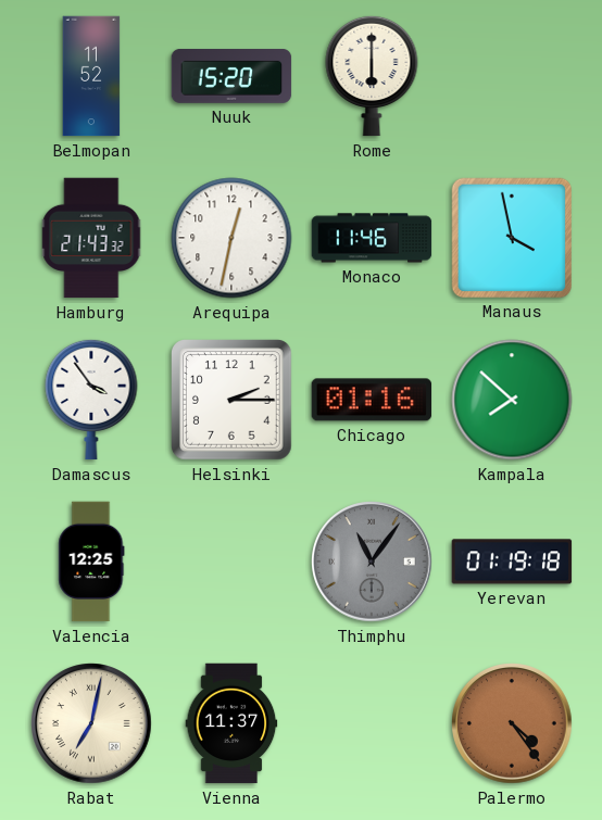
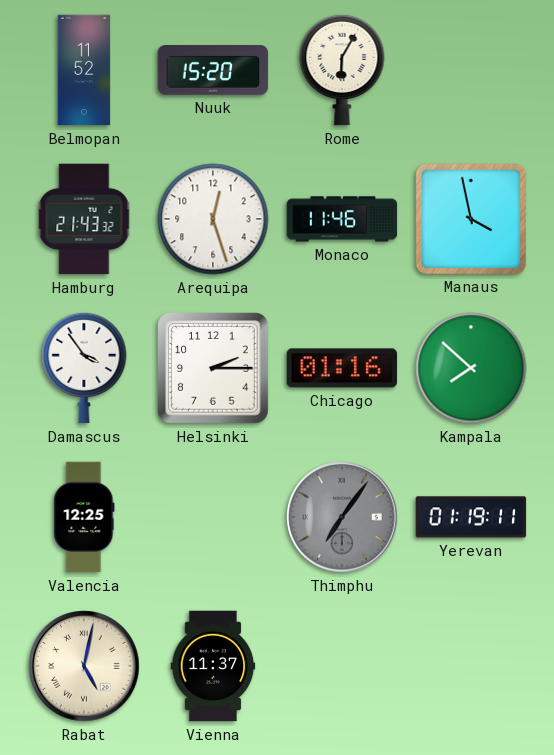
Rome: 6:00 -> 6:05
Arequipa: 12:32 -> 12:27
Thimphu: 11:06 -> 7:06
Yerevan: 01:19:18 -> 01:19:11
Rabat: 7:02 -> 5:02
Palermo: 4:24 -> none
